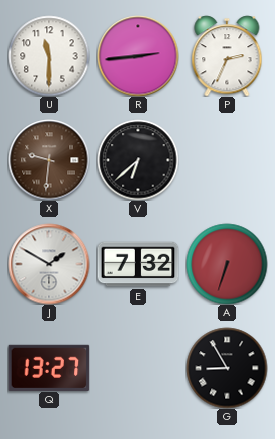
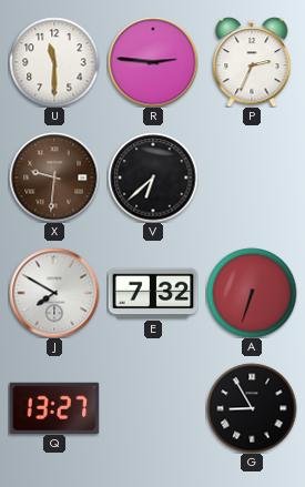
R: 2:44 -> 2:46
J: 1:50 -> 7:50
